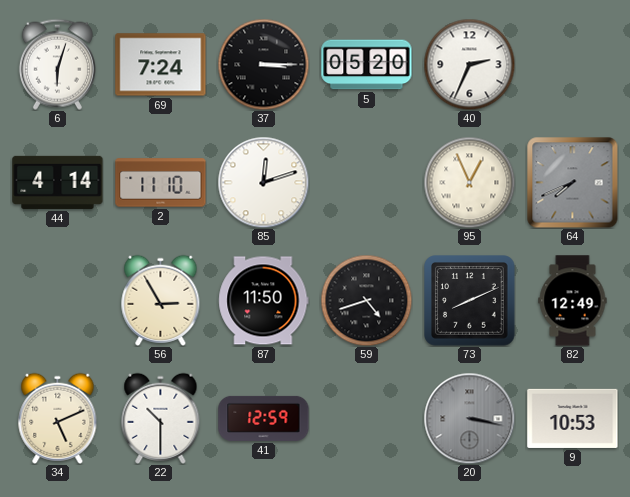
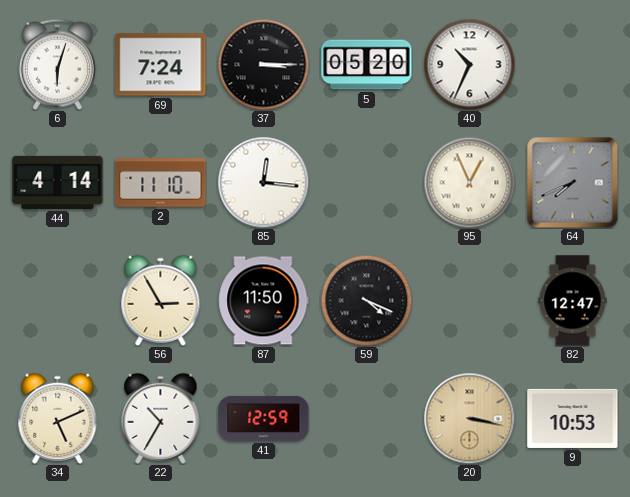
40: 2:34 -> 10:34
85: 12:12 -> 12:16
59: 4:42 -> 4:19
73: 8:11 -> none
82: 12:49 -> 12:47
22: 10:30 -> 10:35
20 dial: grey -> champagne
